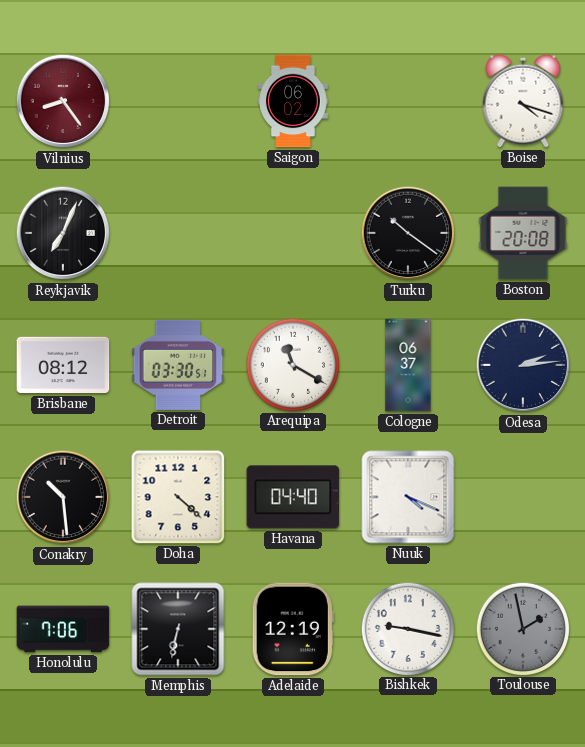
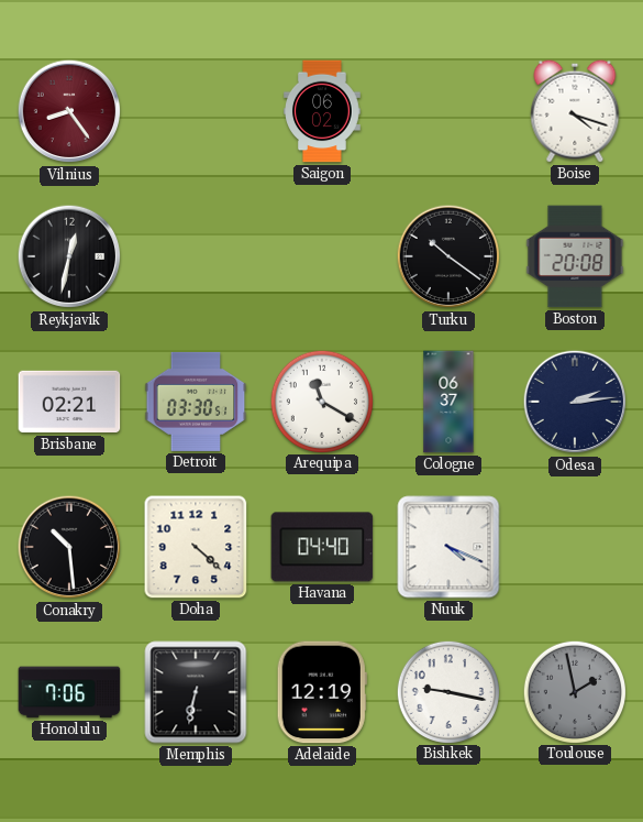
Reykjavik: 7:04 -> 12:32
Brisbane: 08:12 -> 02:21
